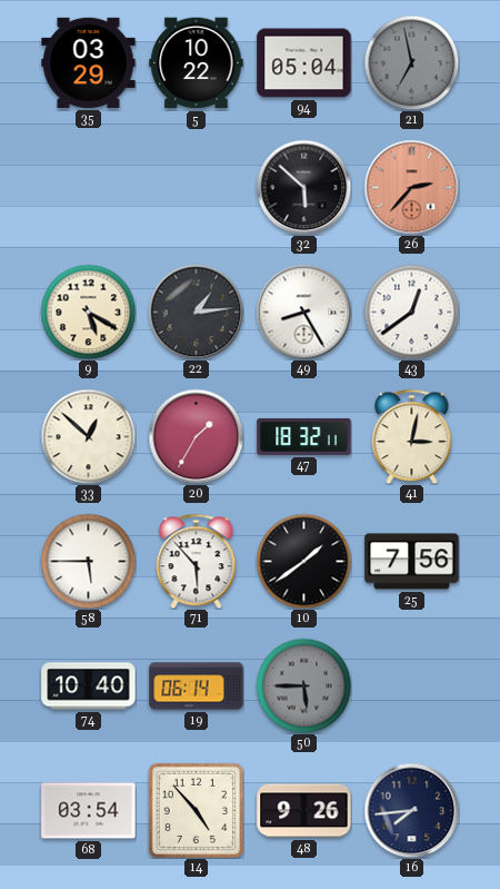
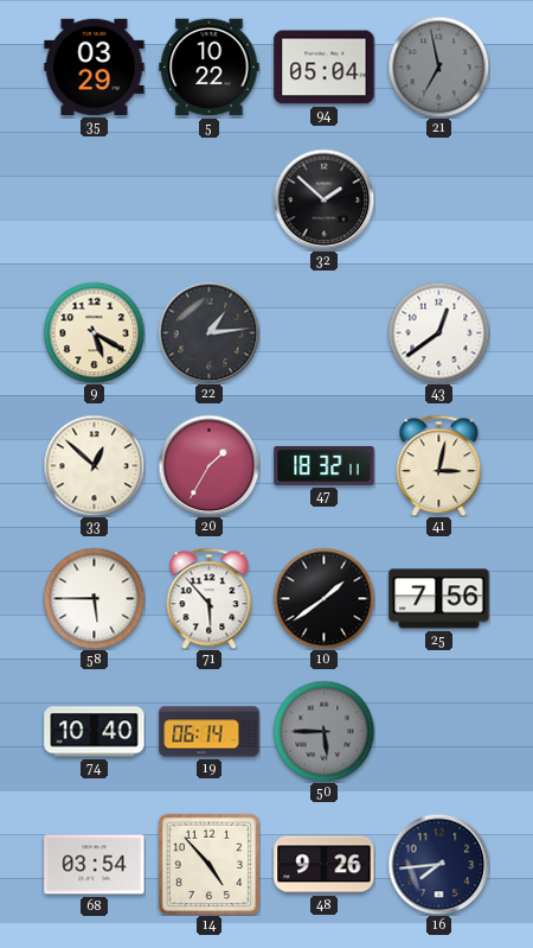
32: 5:52 -> 1:52
26: 2:37 -> none
49: 8:25 -> none
